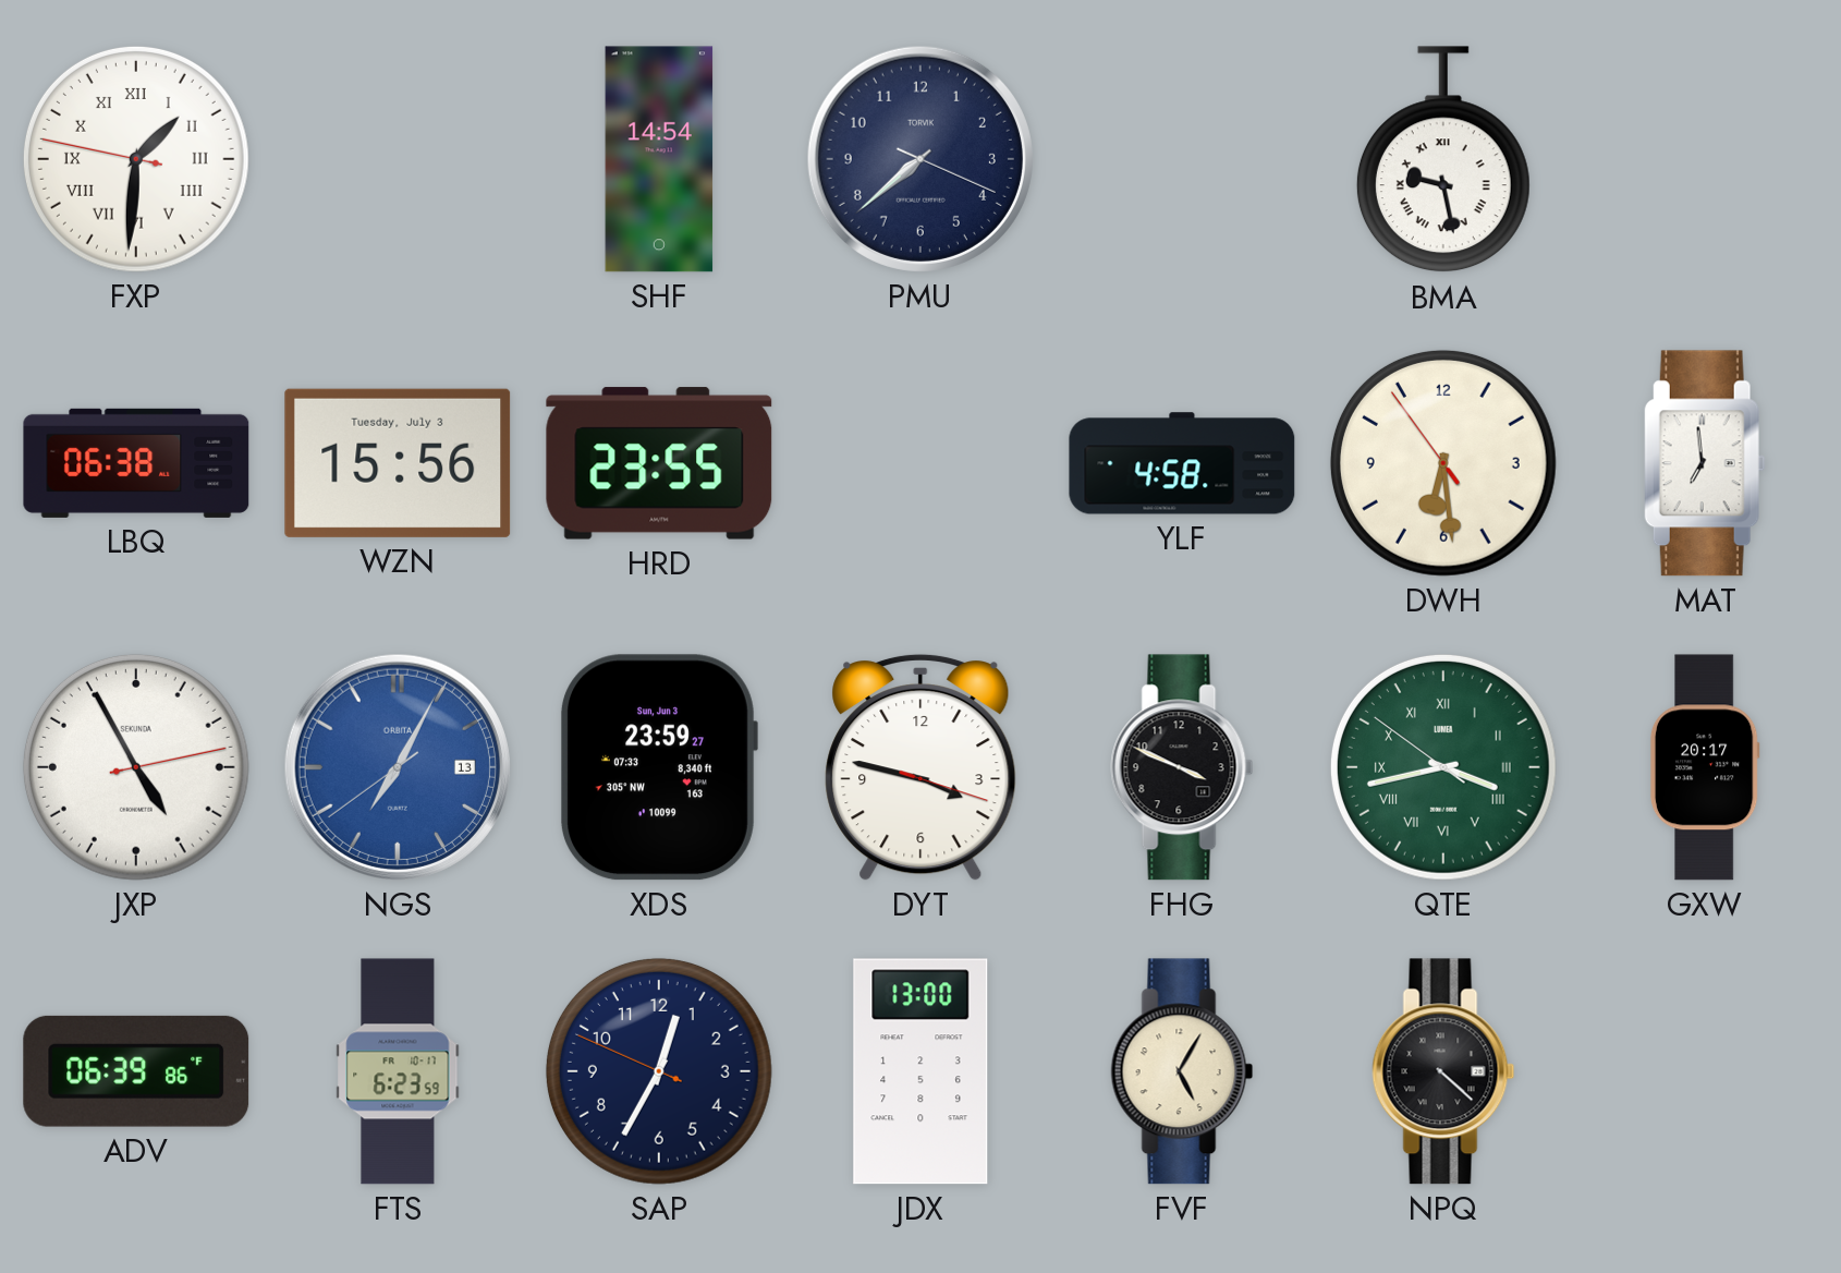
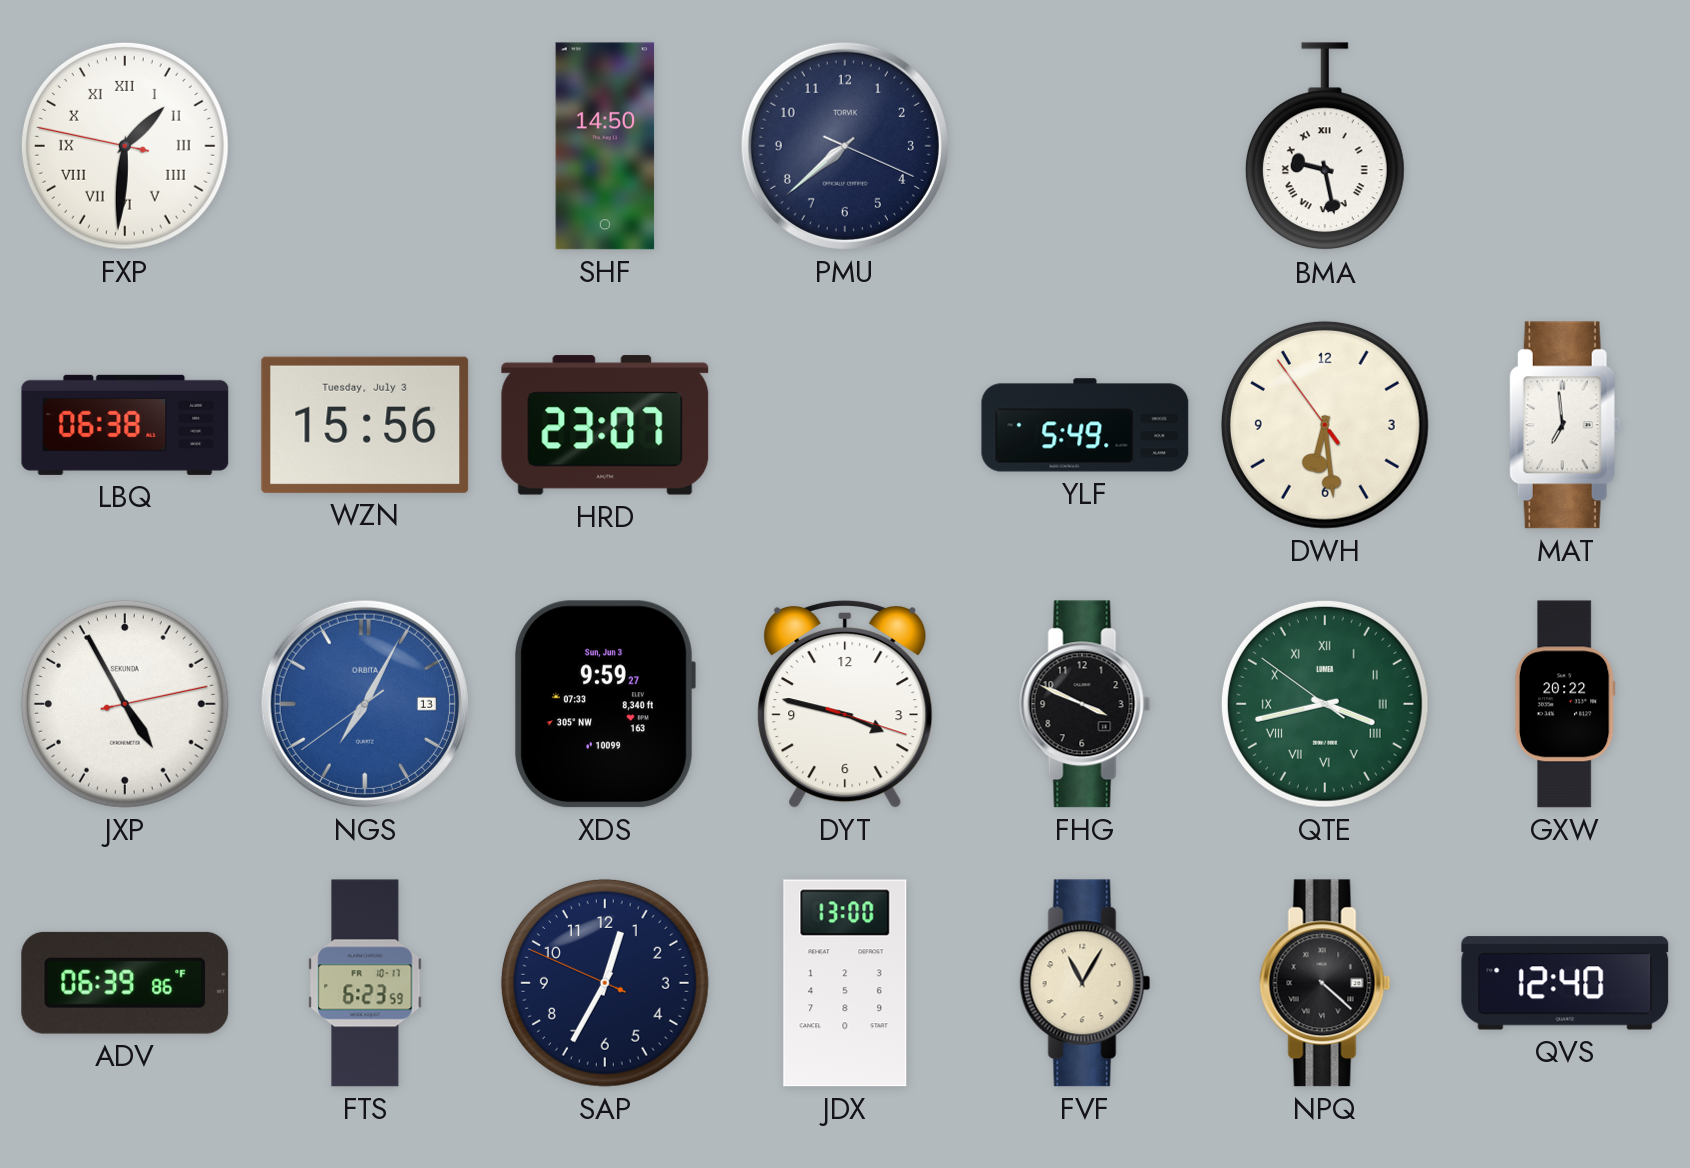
SHF: 14:54 -> 14:50
HRD: 23:55 -> 23:07
YLF: 4:58 -> 5:49
XDS: 23:59 -> 9:59
GXW: 20:17 -> 20:22
FVF: 5:05 -> 11:05
QVS: none -> 12:40
